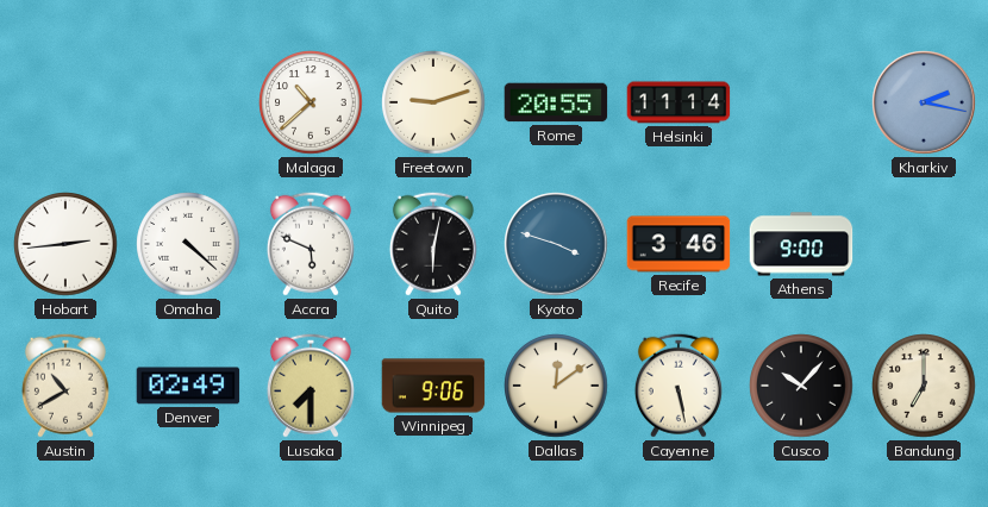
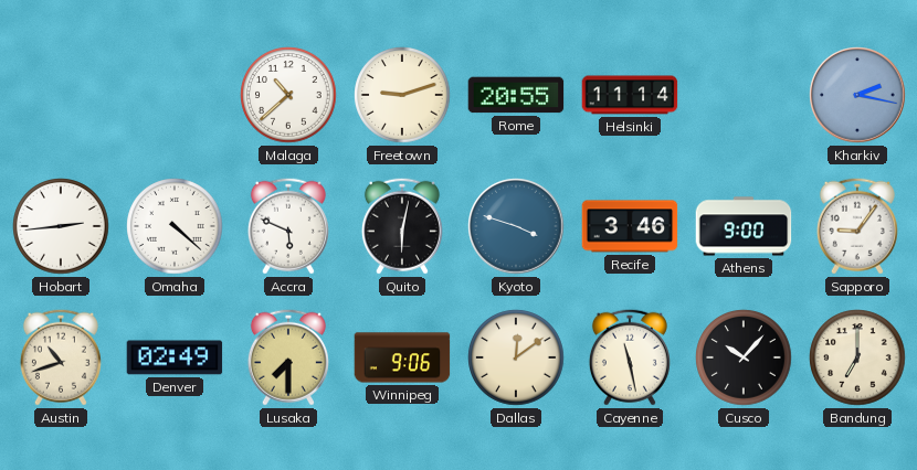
Sapporo: none -> 9:06
Austin: 10:40 -> 10:42
Cayenne: 5:28 -> 11:28
